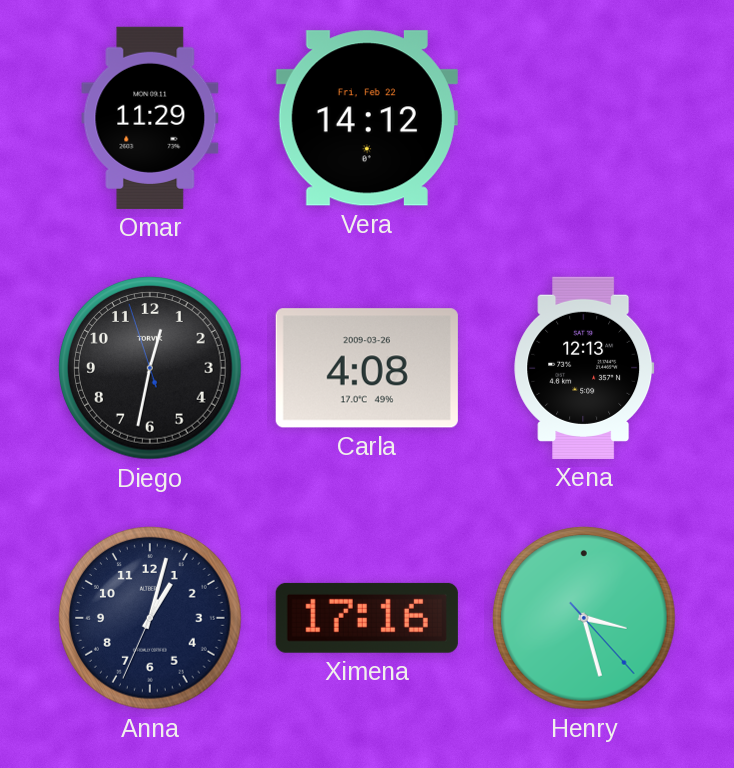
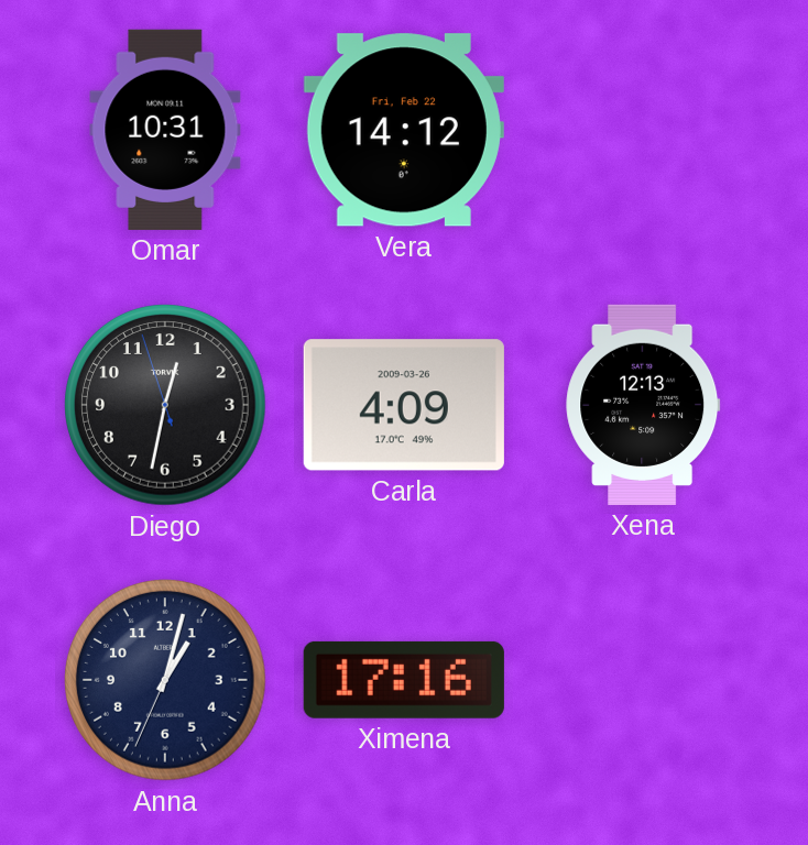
Omar: 11:29 -> 10:31
Carla: 4:08 -> 4:09
Henry: 3:27 -> none
